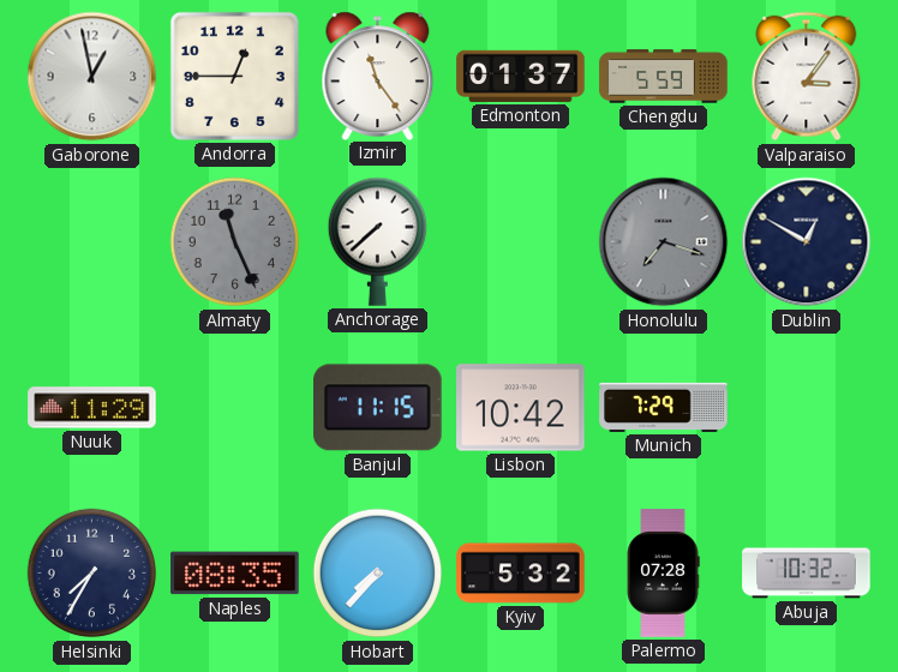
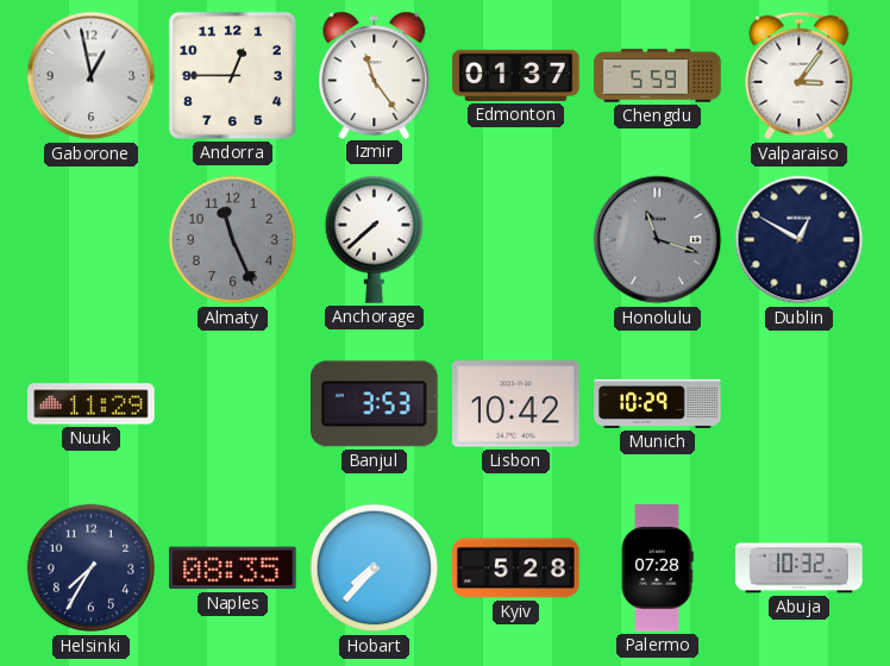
Honolulu: 7:18 -> 11:18
Banjul: 11:15 -> 3:53
Munich: 7:29 -> 10:29
Kyiv: 5:32 -> 5:28
